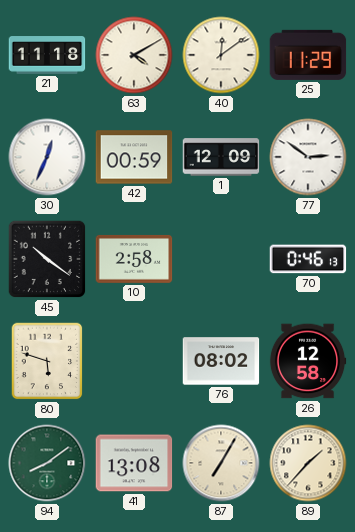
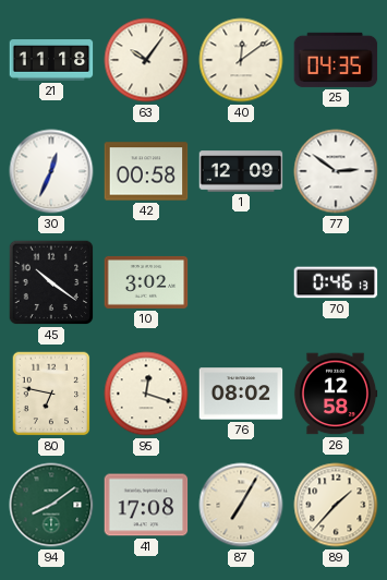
63: 4:10 -> 10:06
25: 11:29 -> 04:35
42: 00:59 -> 00:58
10: 2:58 -> 3:02
80: 5:48 -> 6:47
95: none -> 12:18
41: 13:08 -> 17:08
